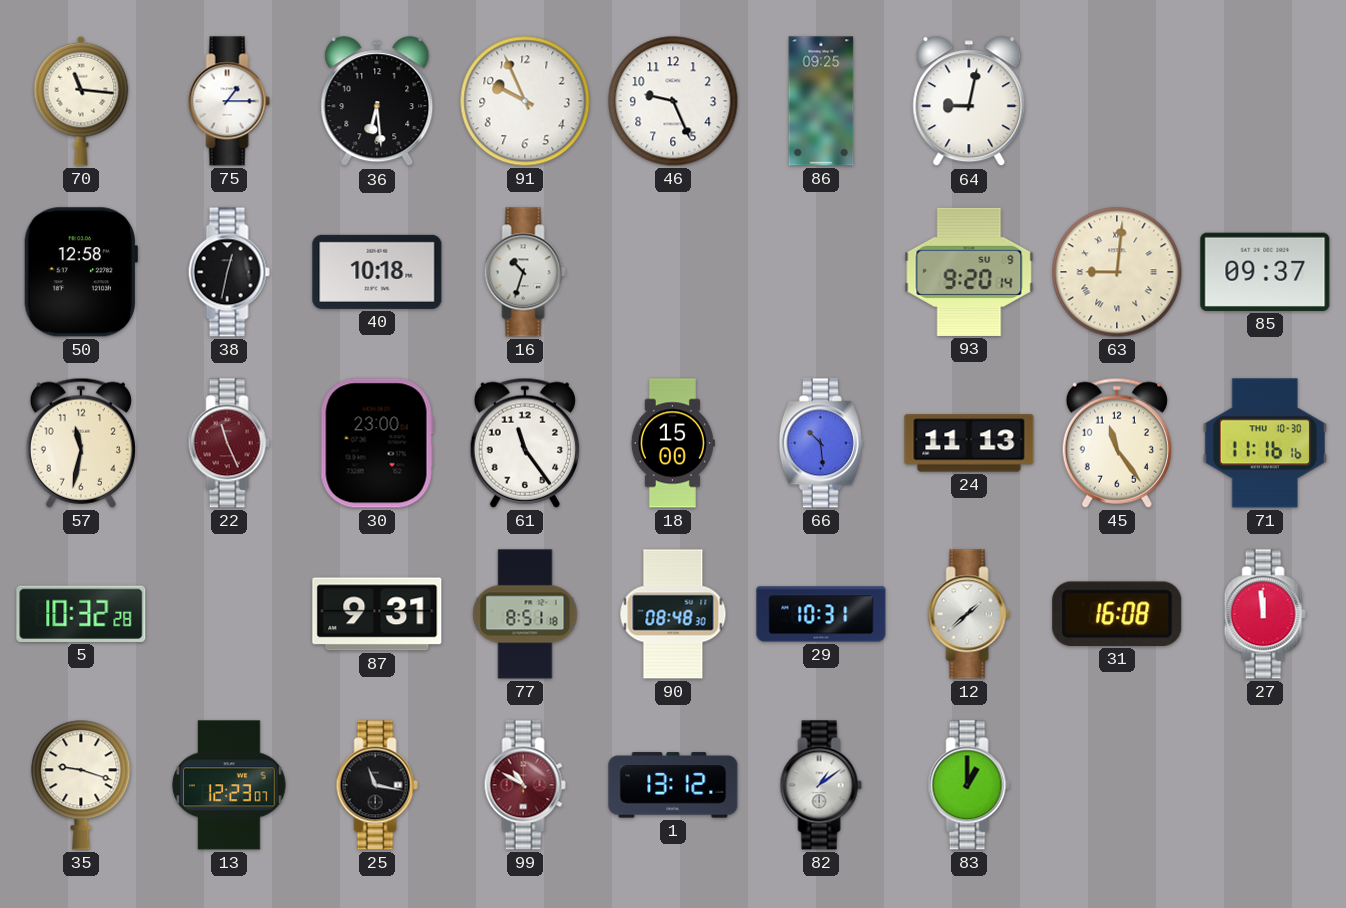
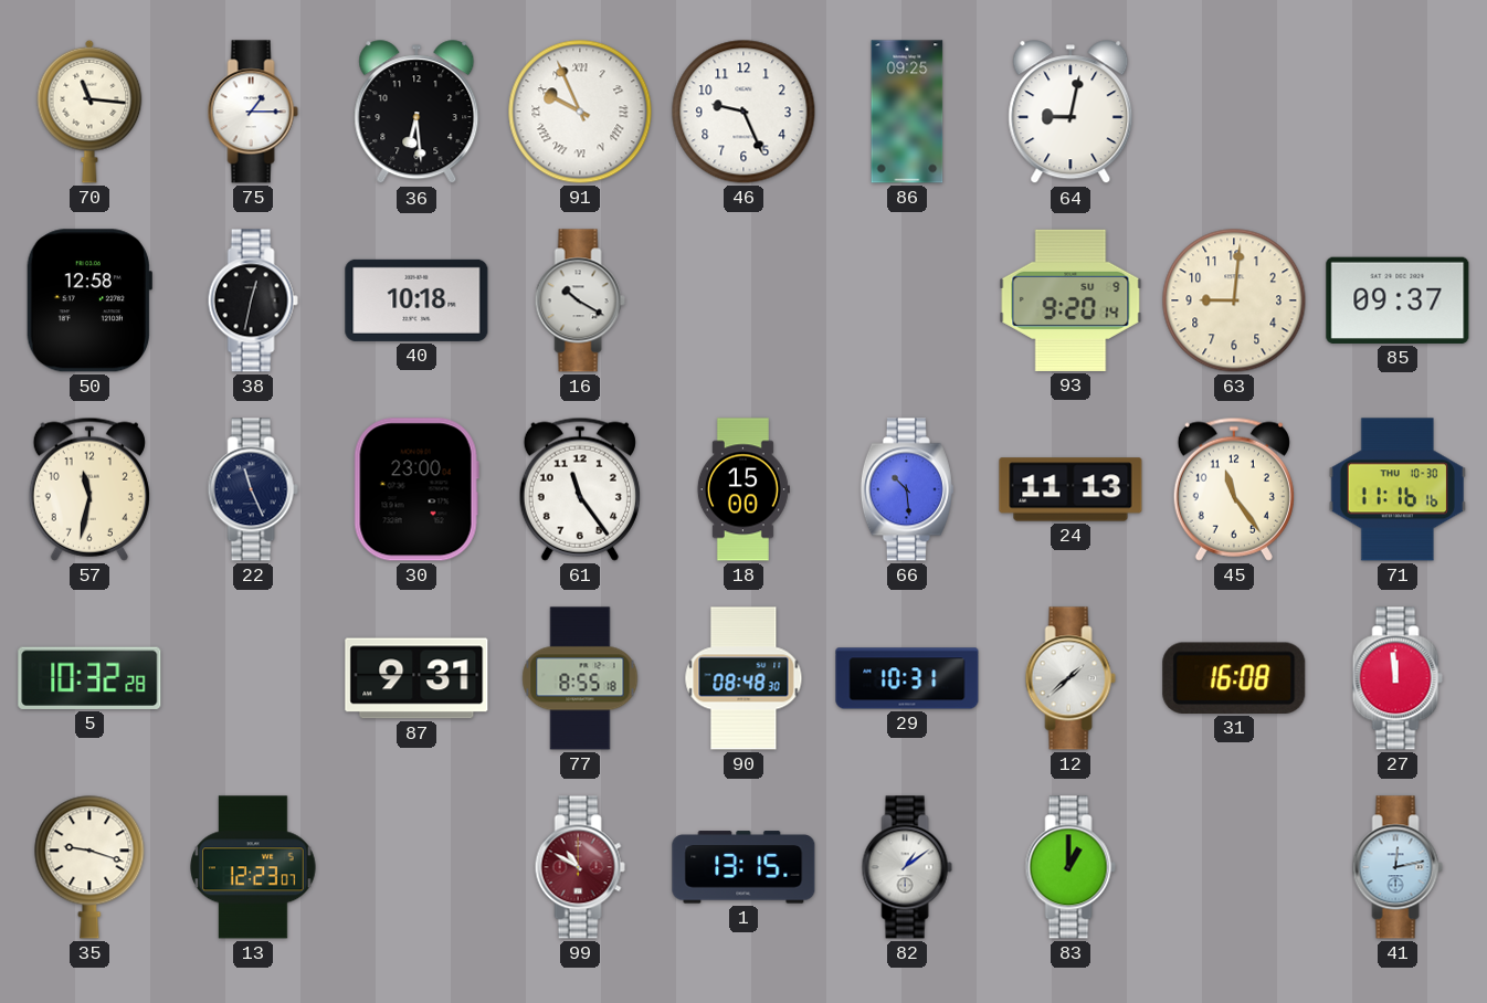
91 numerals: Arabic -> Roman
16: 10:33 -> 10:20
63 numerals: Roman -> Arabic
22 dial: burgundy -> navy
77: 8:51 -> 8:55
25: 11:17 -> none
1: 13:12 -> 13:15
41: none -> 12:13
